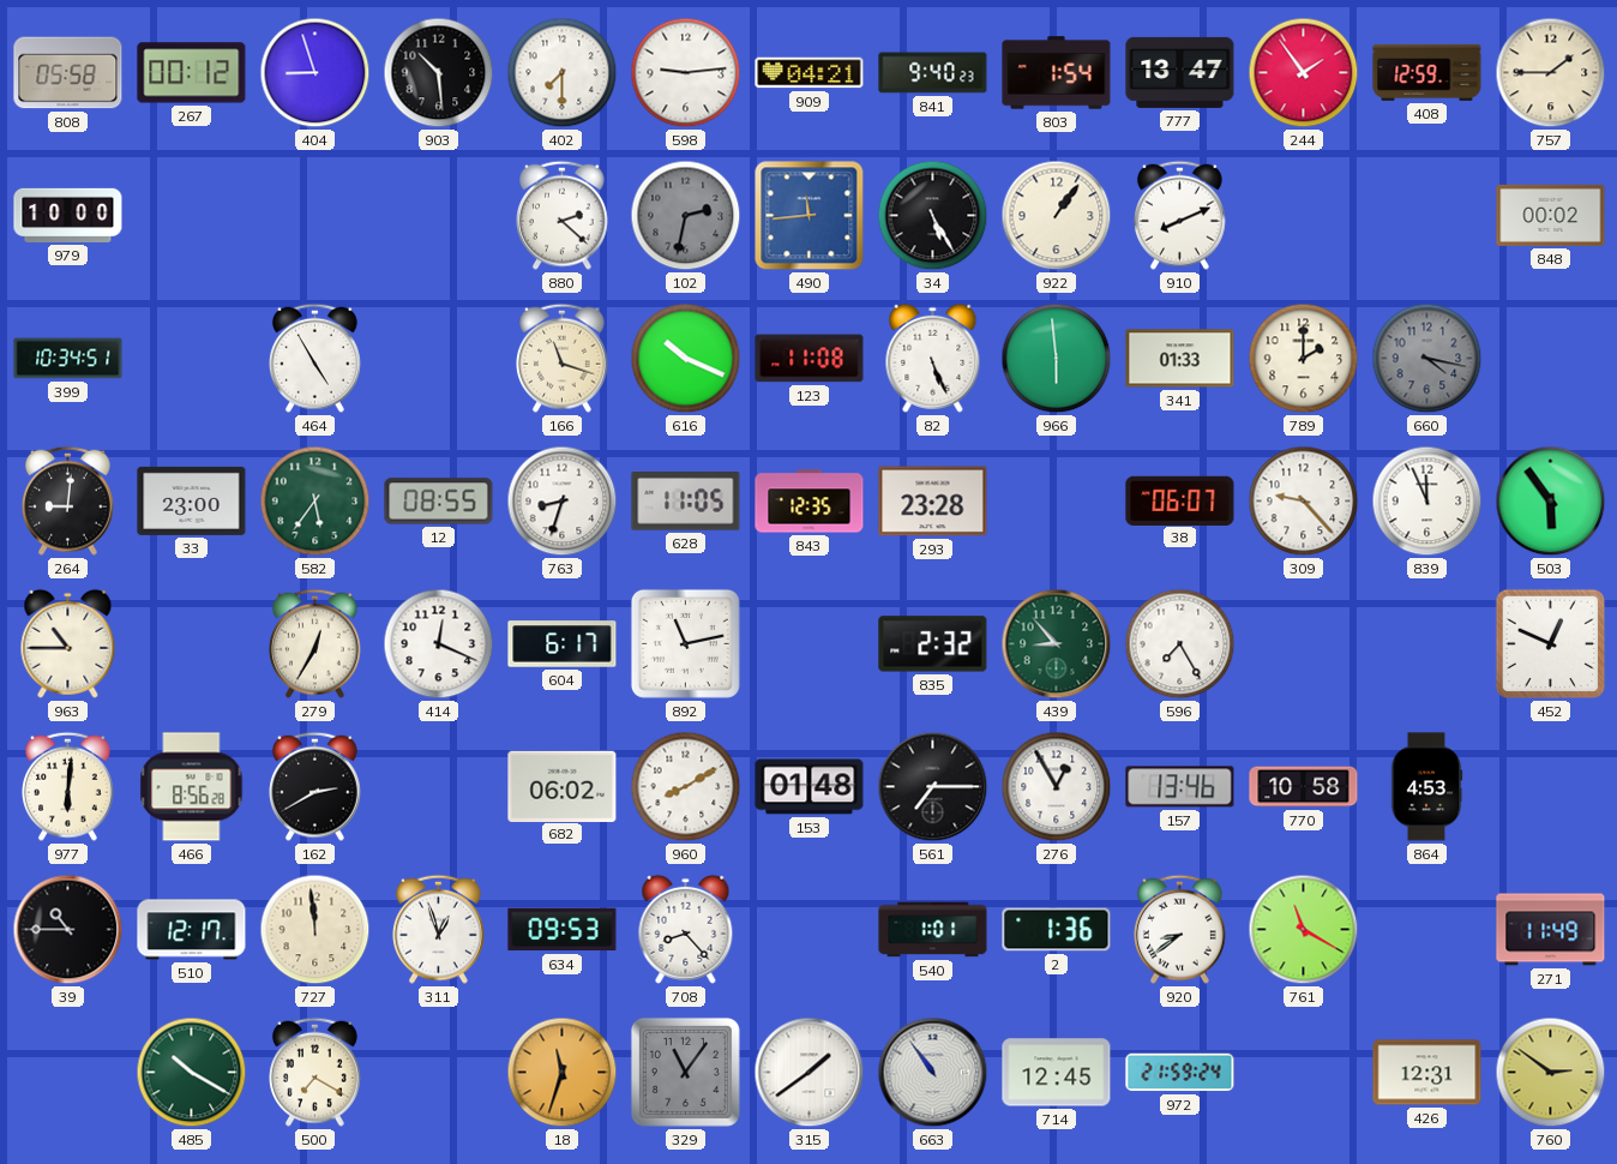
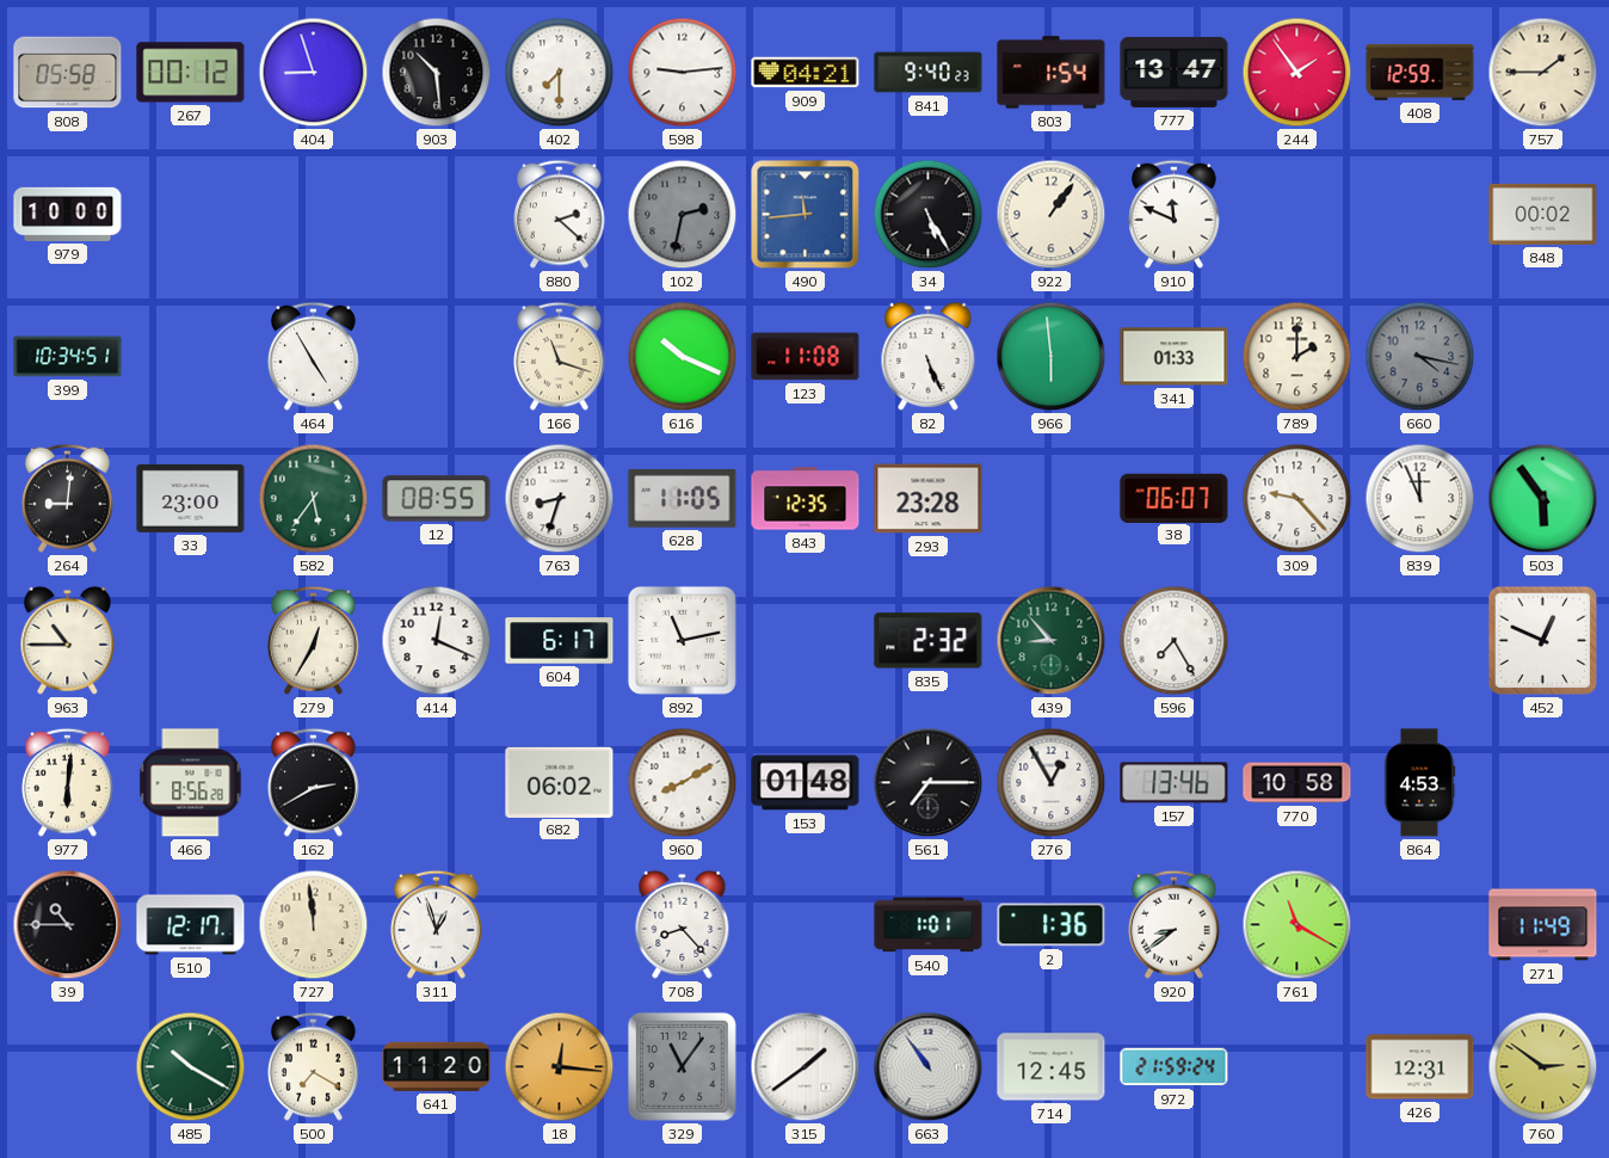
910: 8:11 -> 11:49
634: 09:53 -> none
641: none -> 11:20
18: 11:33 -> 12:16
